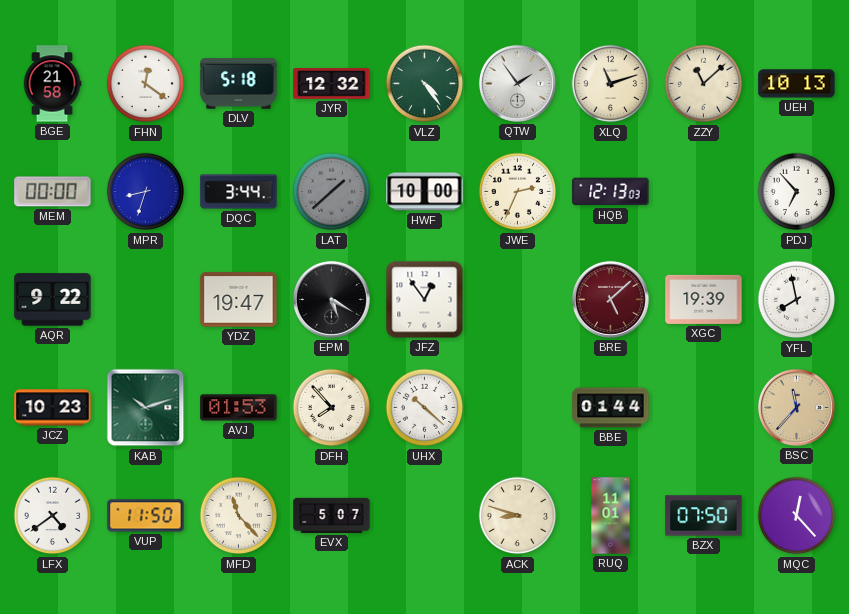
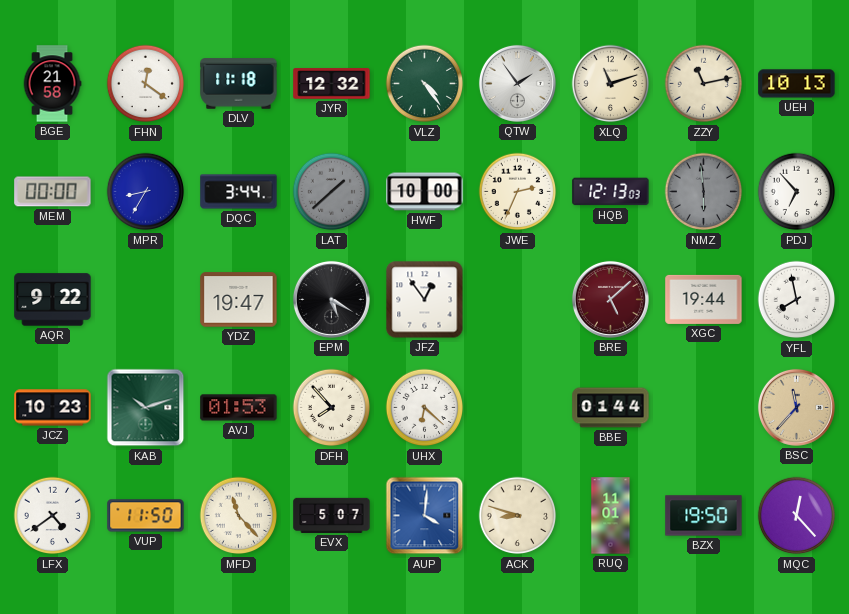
DLV: 5:18 -> 11:18
ZZY: 11:08 -> 11:13
MPR: 8:33 -> 8:35
NMZ: none -> 5:59
XGC: 19:39 -> 19:44
UHX: 10:22 -> 6:22
AUP: none -> 4:01
BZX: 07:50 -> 19:50
